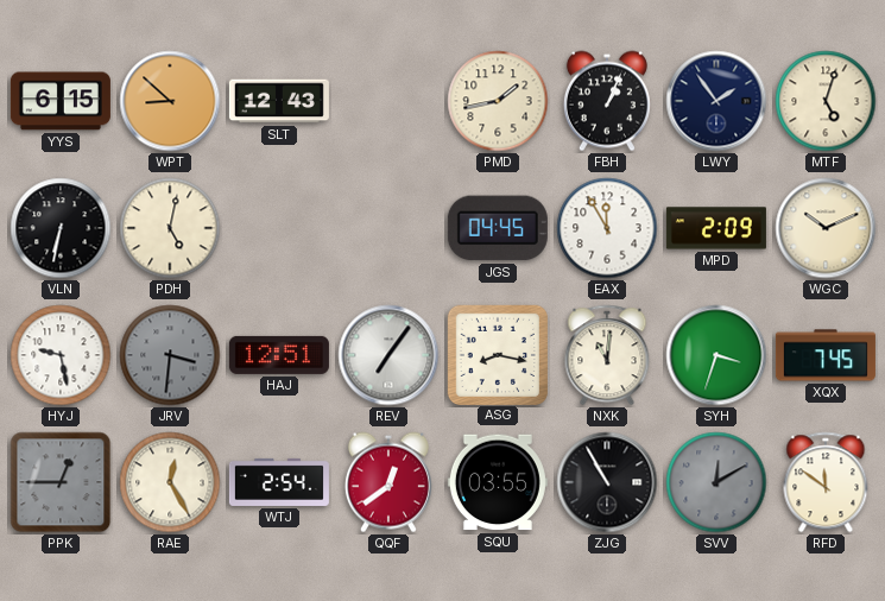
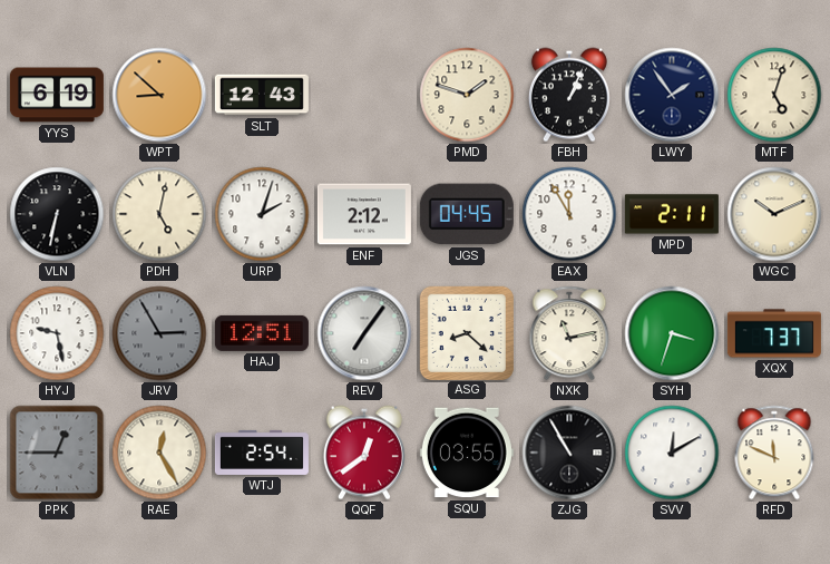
YYS: 6:15 -> 6:19
PMD: 1:43 -> 1:48
URP: none -> 2:03
ENF: none -> 2:12
MPD: 2:09 -> 2:11
JRV: 3:31 -> 2:55
ASG: 8:17 -> 8:22
NXK: 11:01 -> 11:13
XQX: 7:45 -> 7:37
SVV dial: grey -> white
RFD: 11:51 -> 11:49
